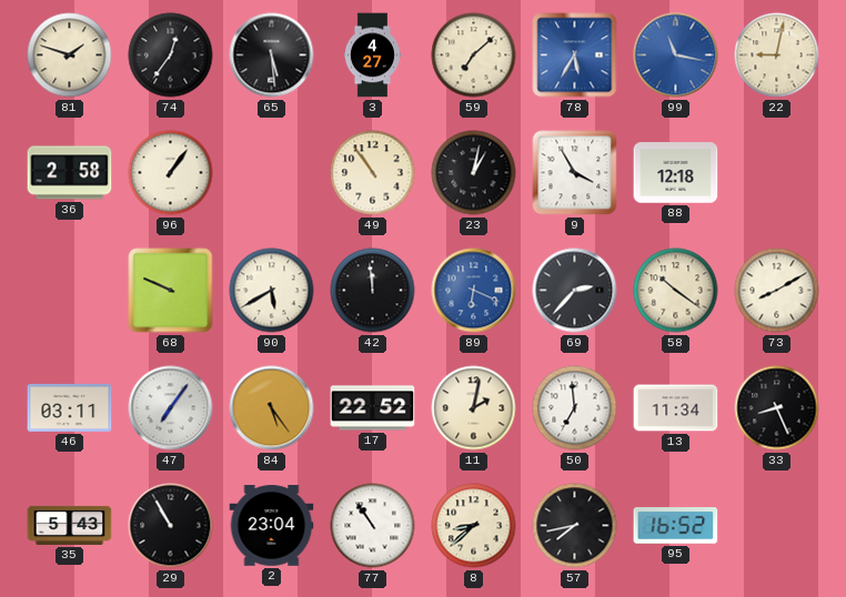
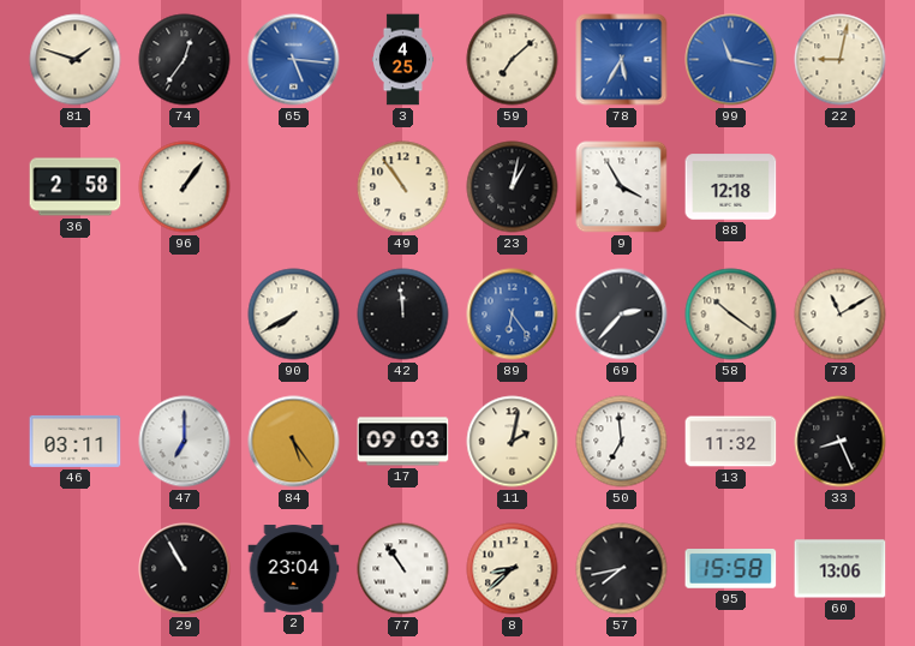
65: 5:29 -> 5:16
65 dial: black -> blue
3: 4:27 -> 4:25
68: 9:49 -> none
90: 5:40 -> 7:40
89: 6:19 -> 6:24
73: 8:10 -> 11:10
47: 7:06 -> 7:00
17: 22:52 -> 09:03
13: 11:34 -> 11:32
35: 5:43 -> none
95: 16:52 -> 15:58
60: none -> 13:06
